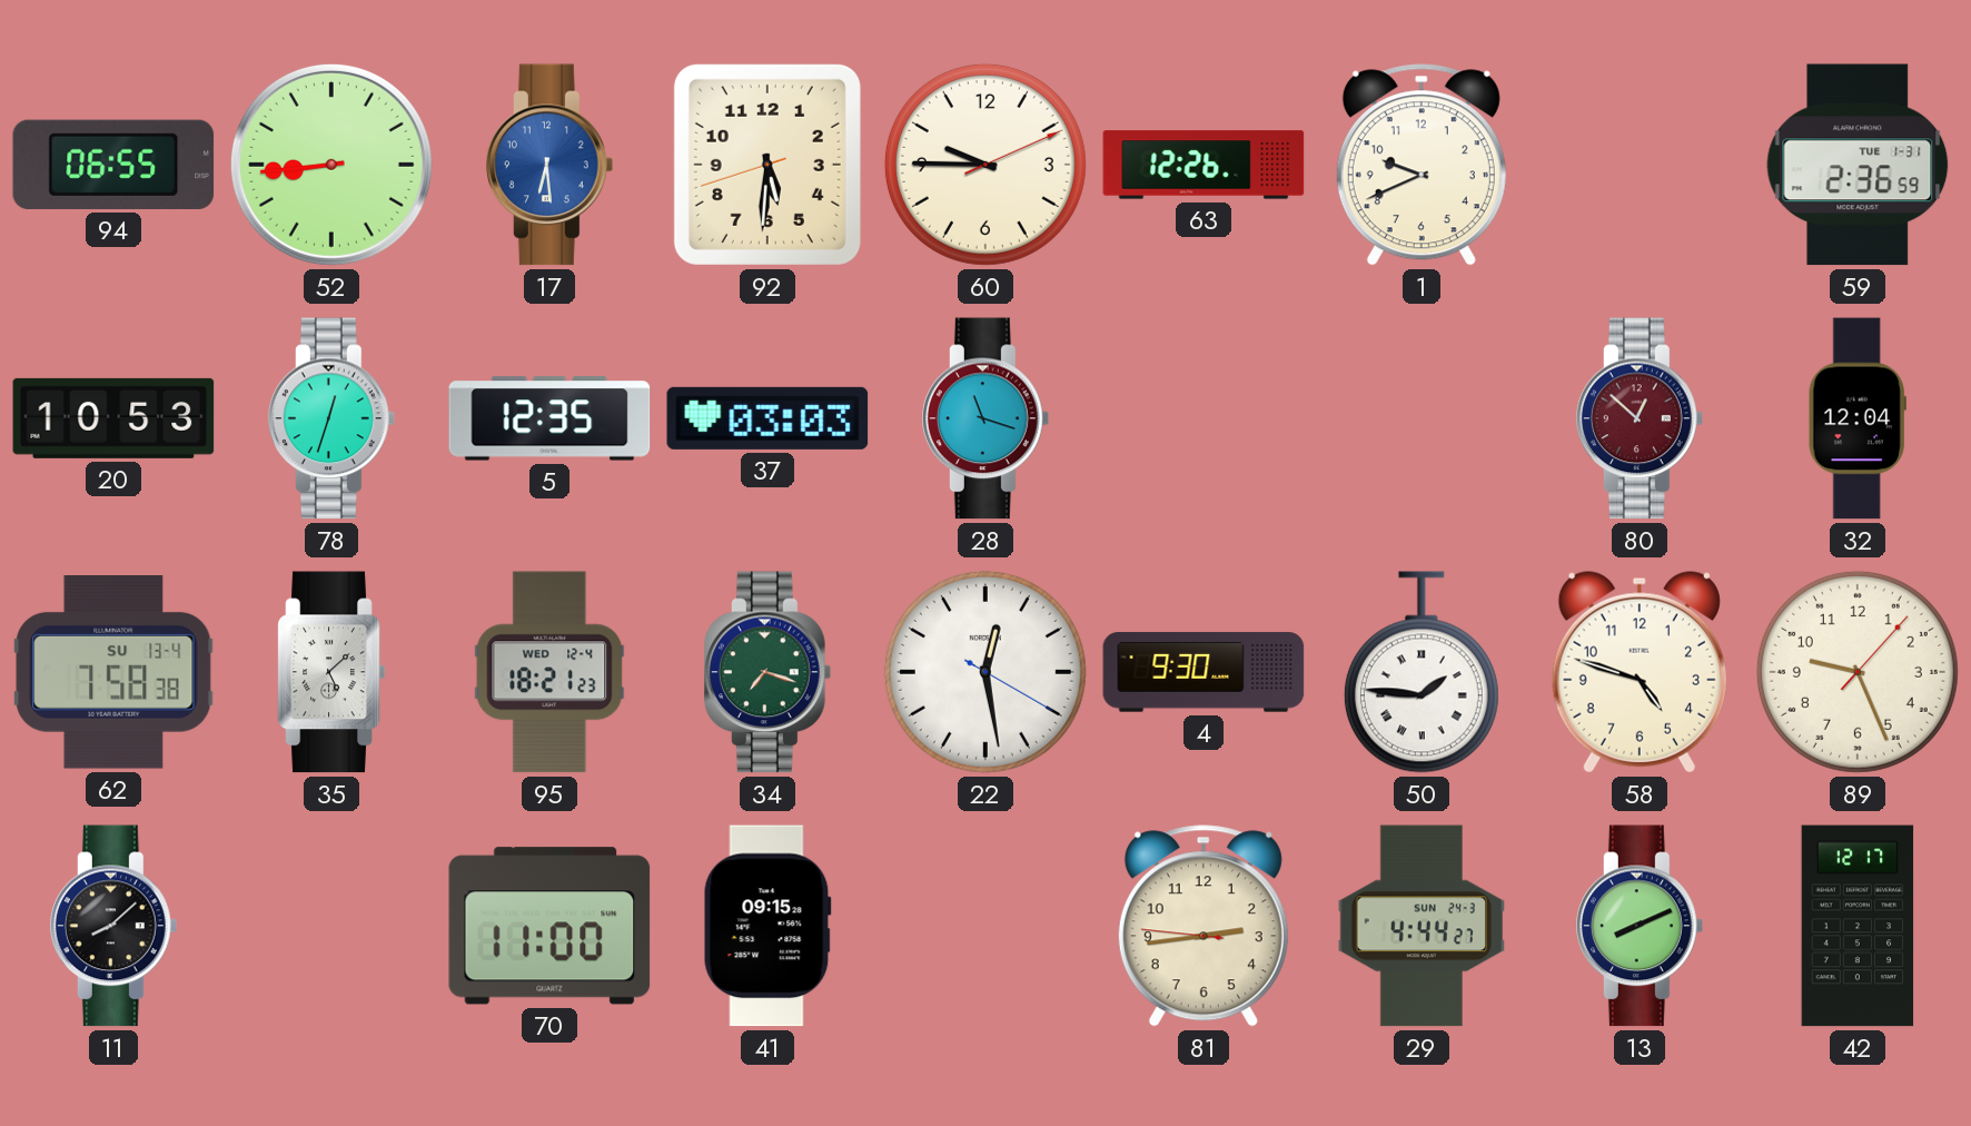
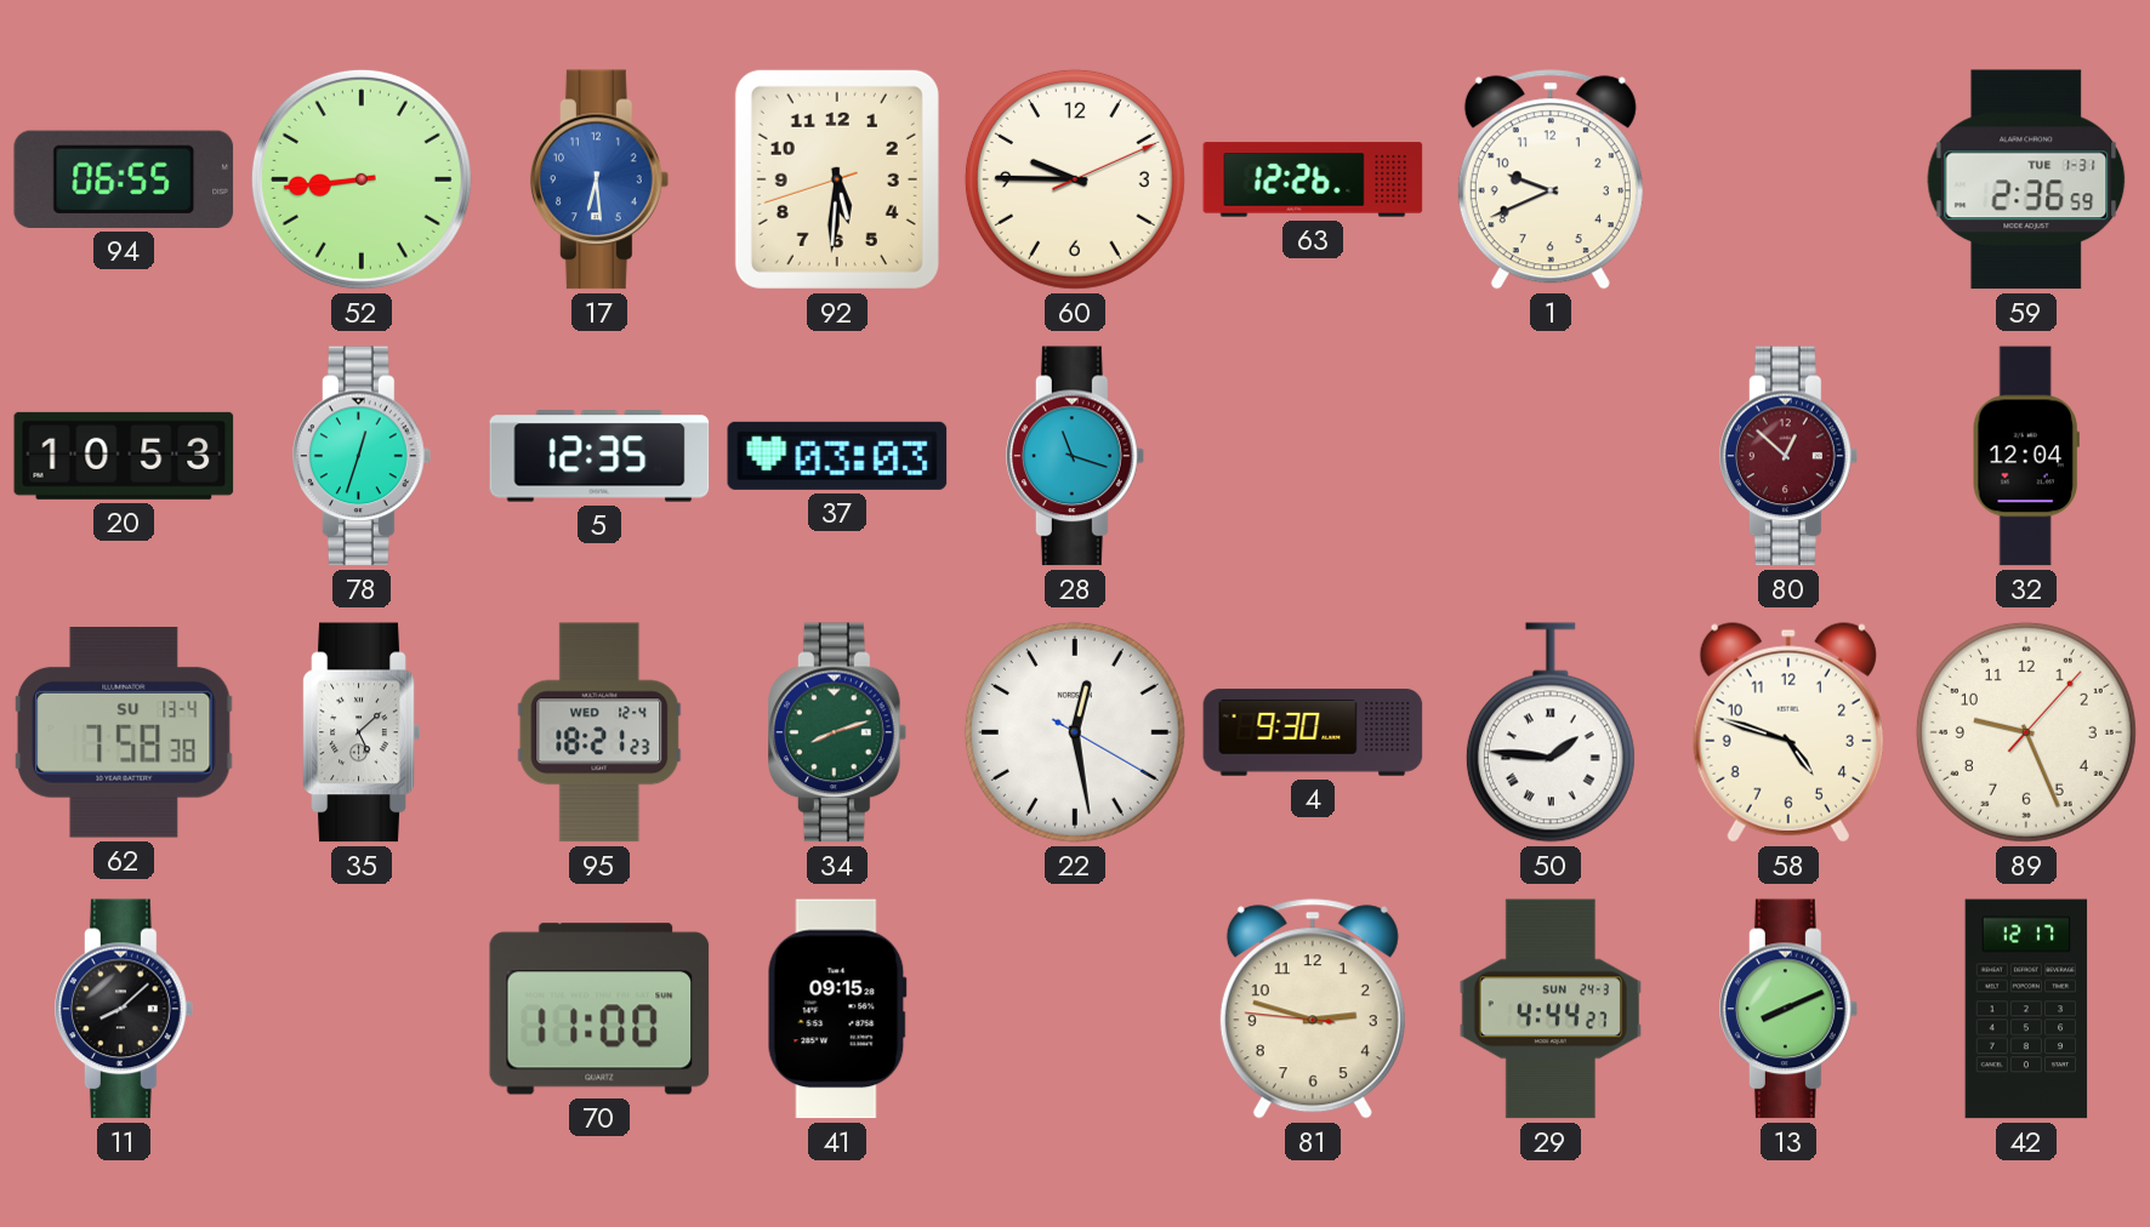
34: 7:18 -> 8:12
81: 2:43 -> 2:47
